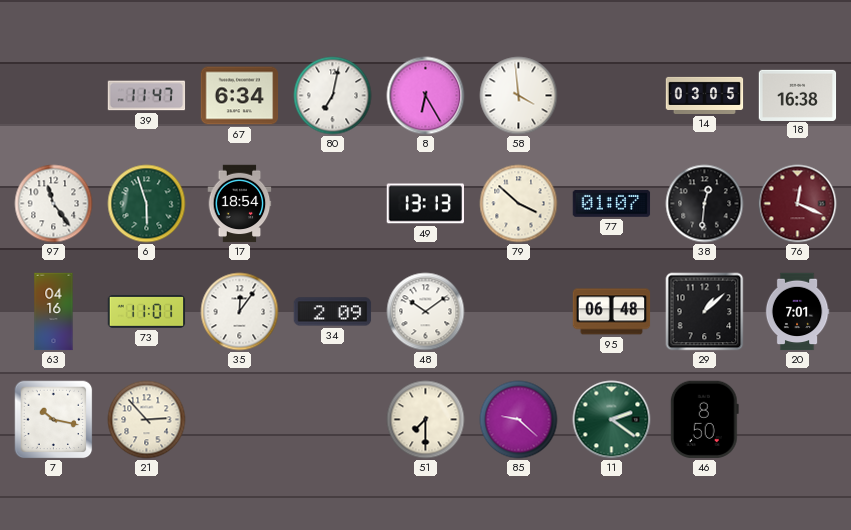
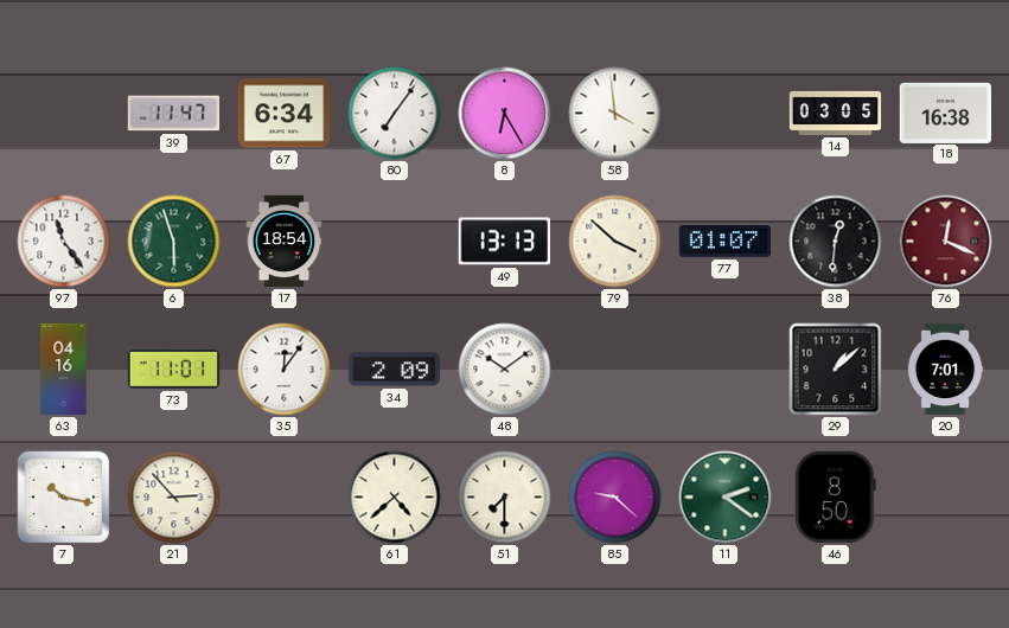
80: 7:02 -> 7:06
95: 06:48 -> none
61: none -> 4:38
